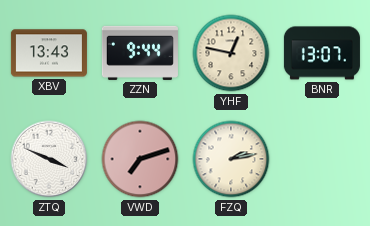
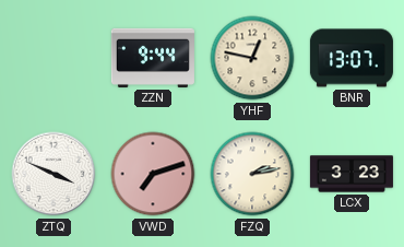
XBV: 13:43 -> none
LCX: none -> 3:23
